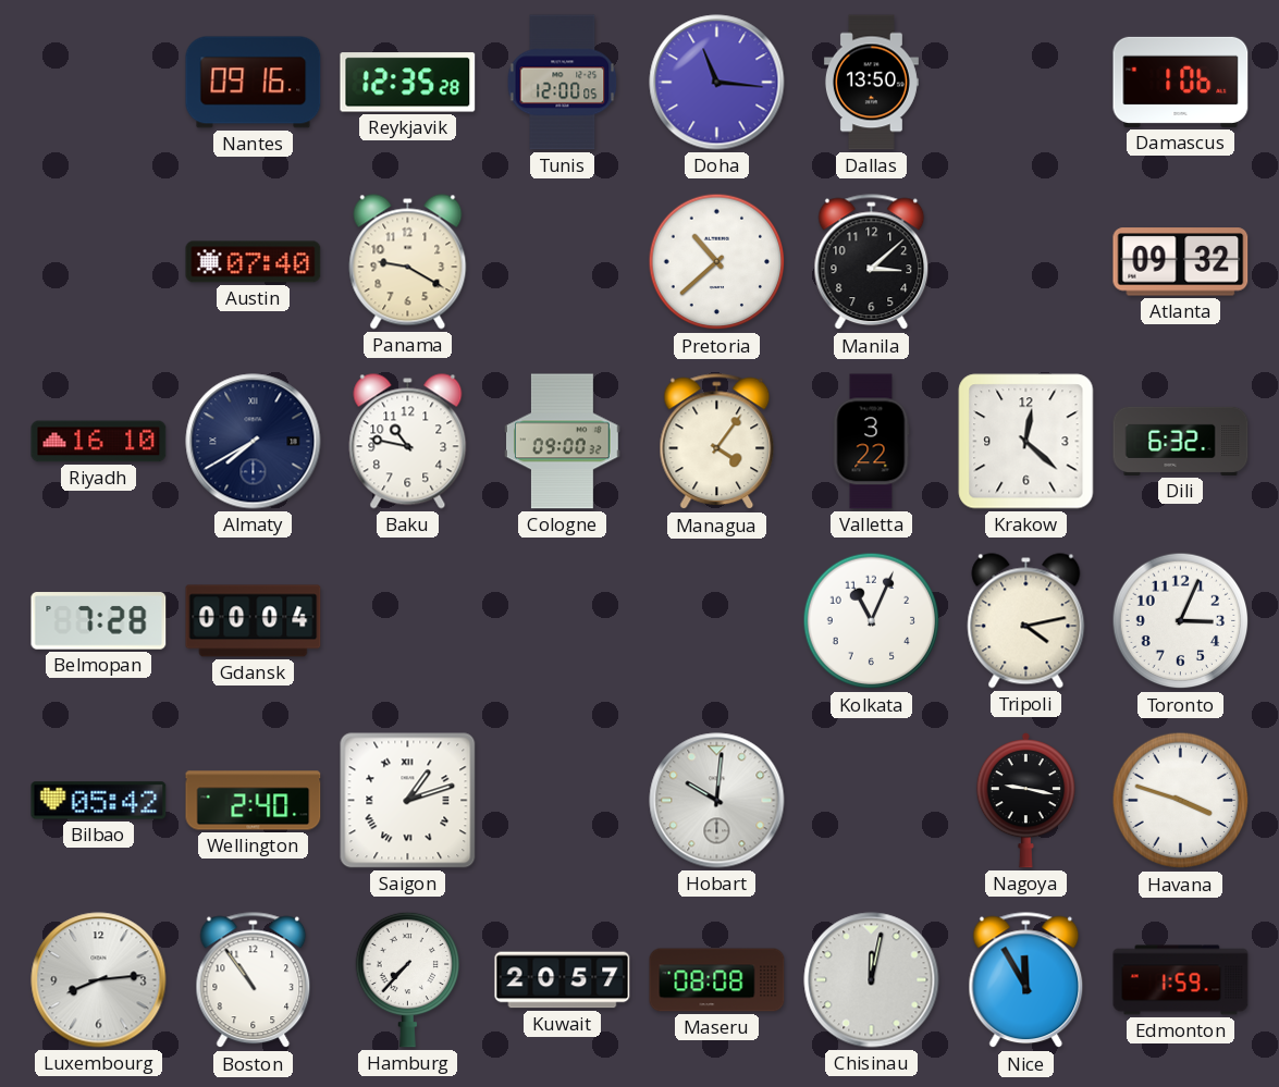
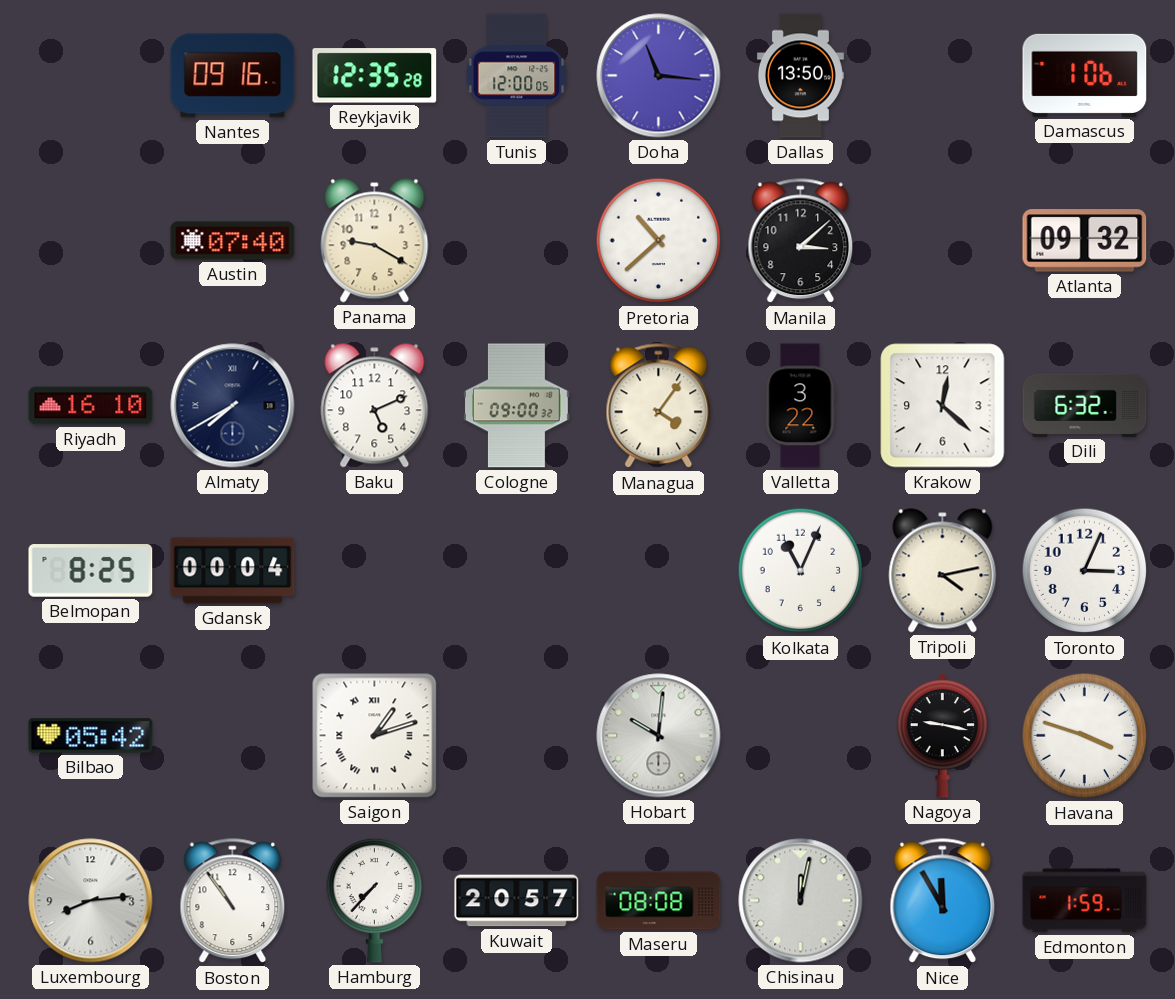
Baku: 10:47 -> 5:11
Belmopan: 7:28 -> 8:25
Wellington: 2:40 -> none
